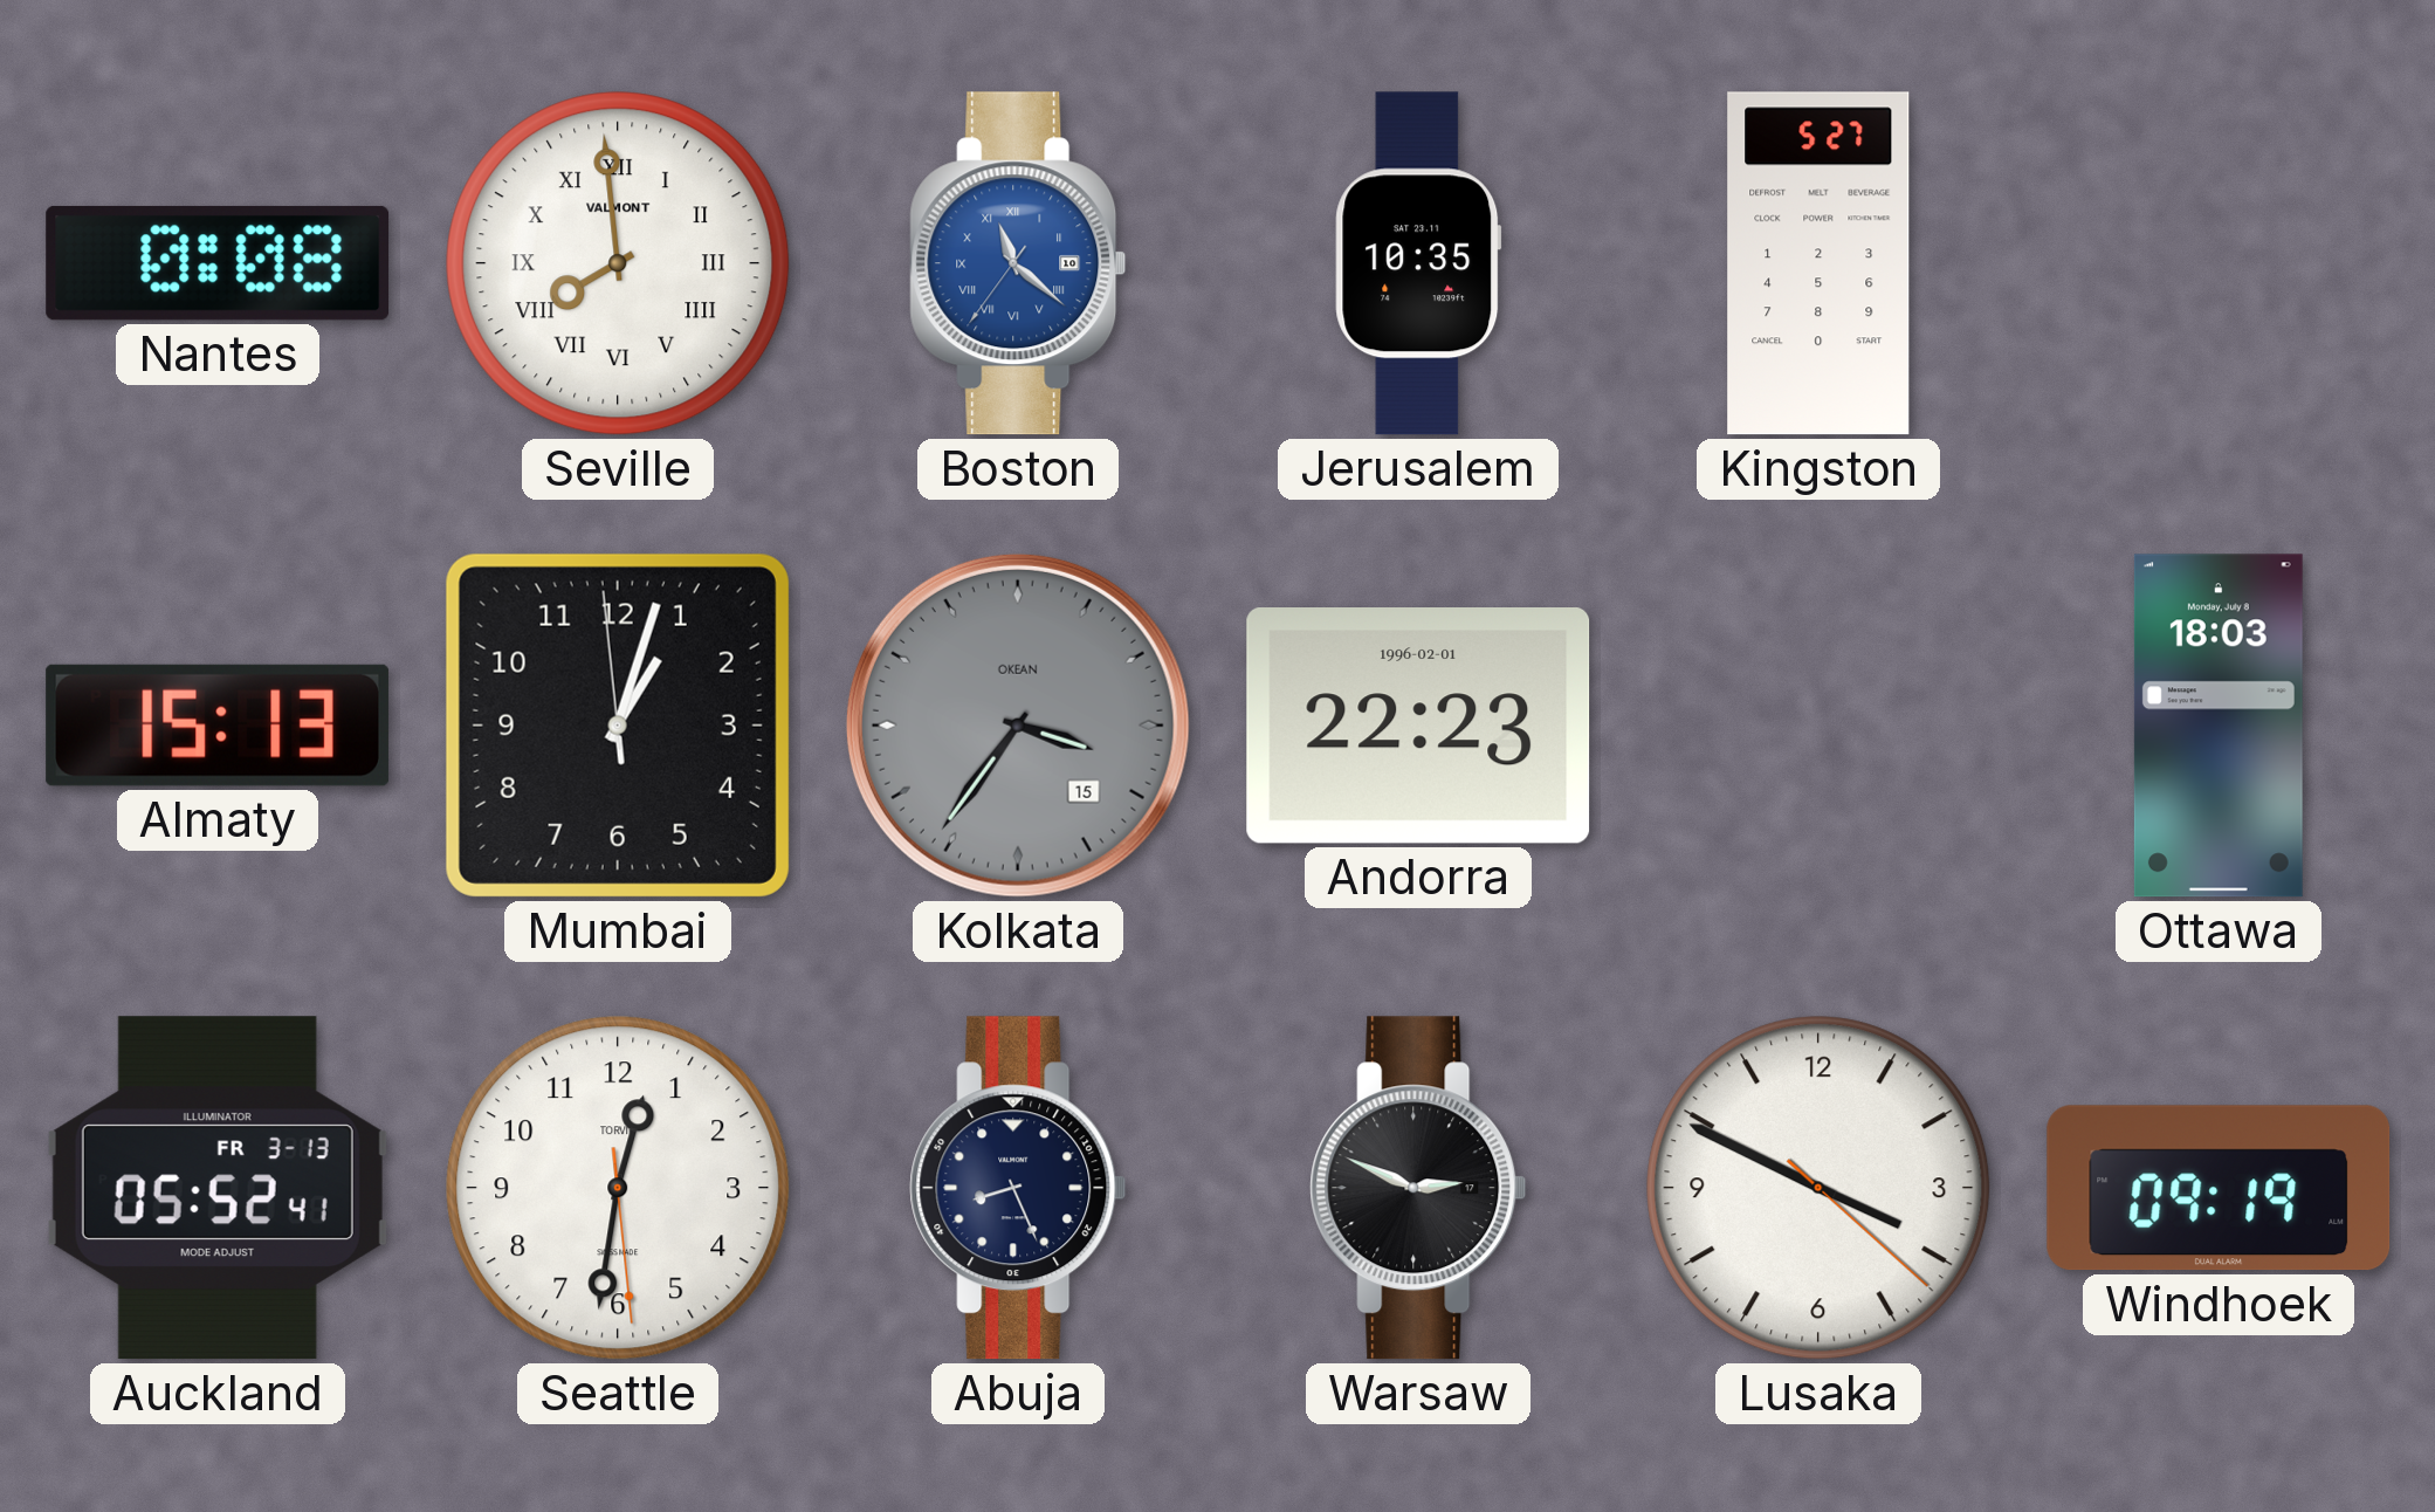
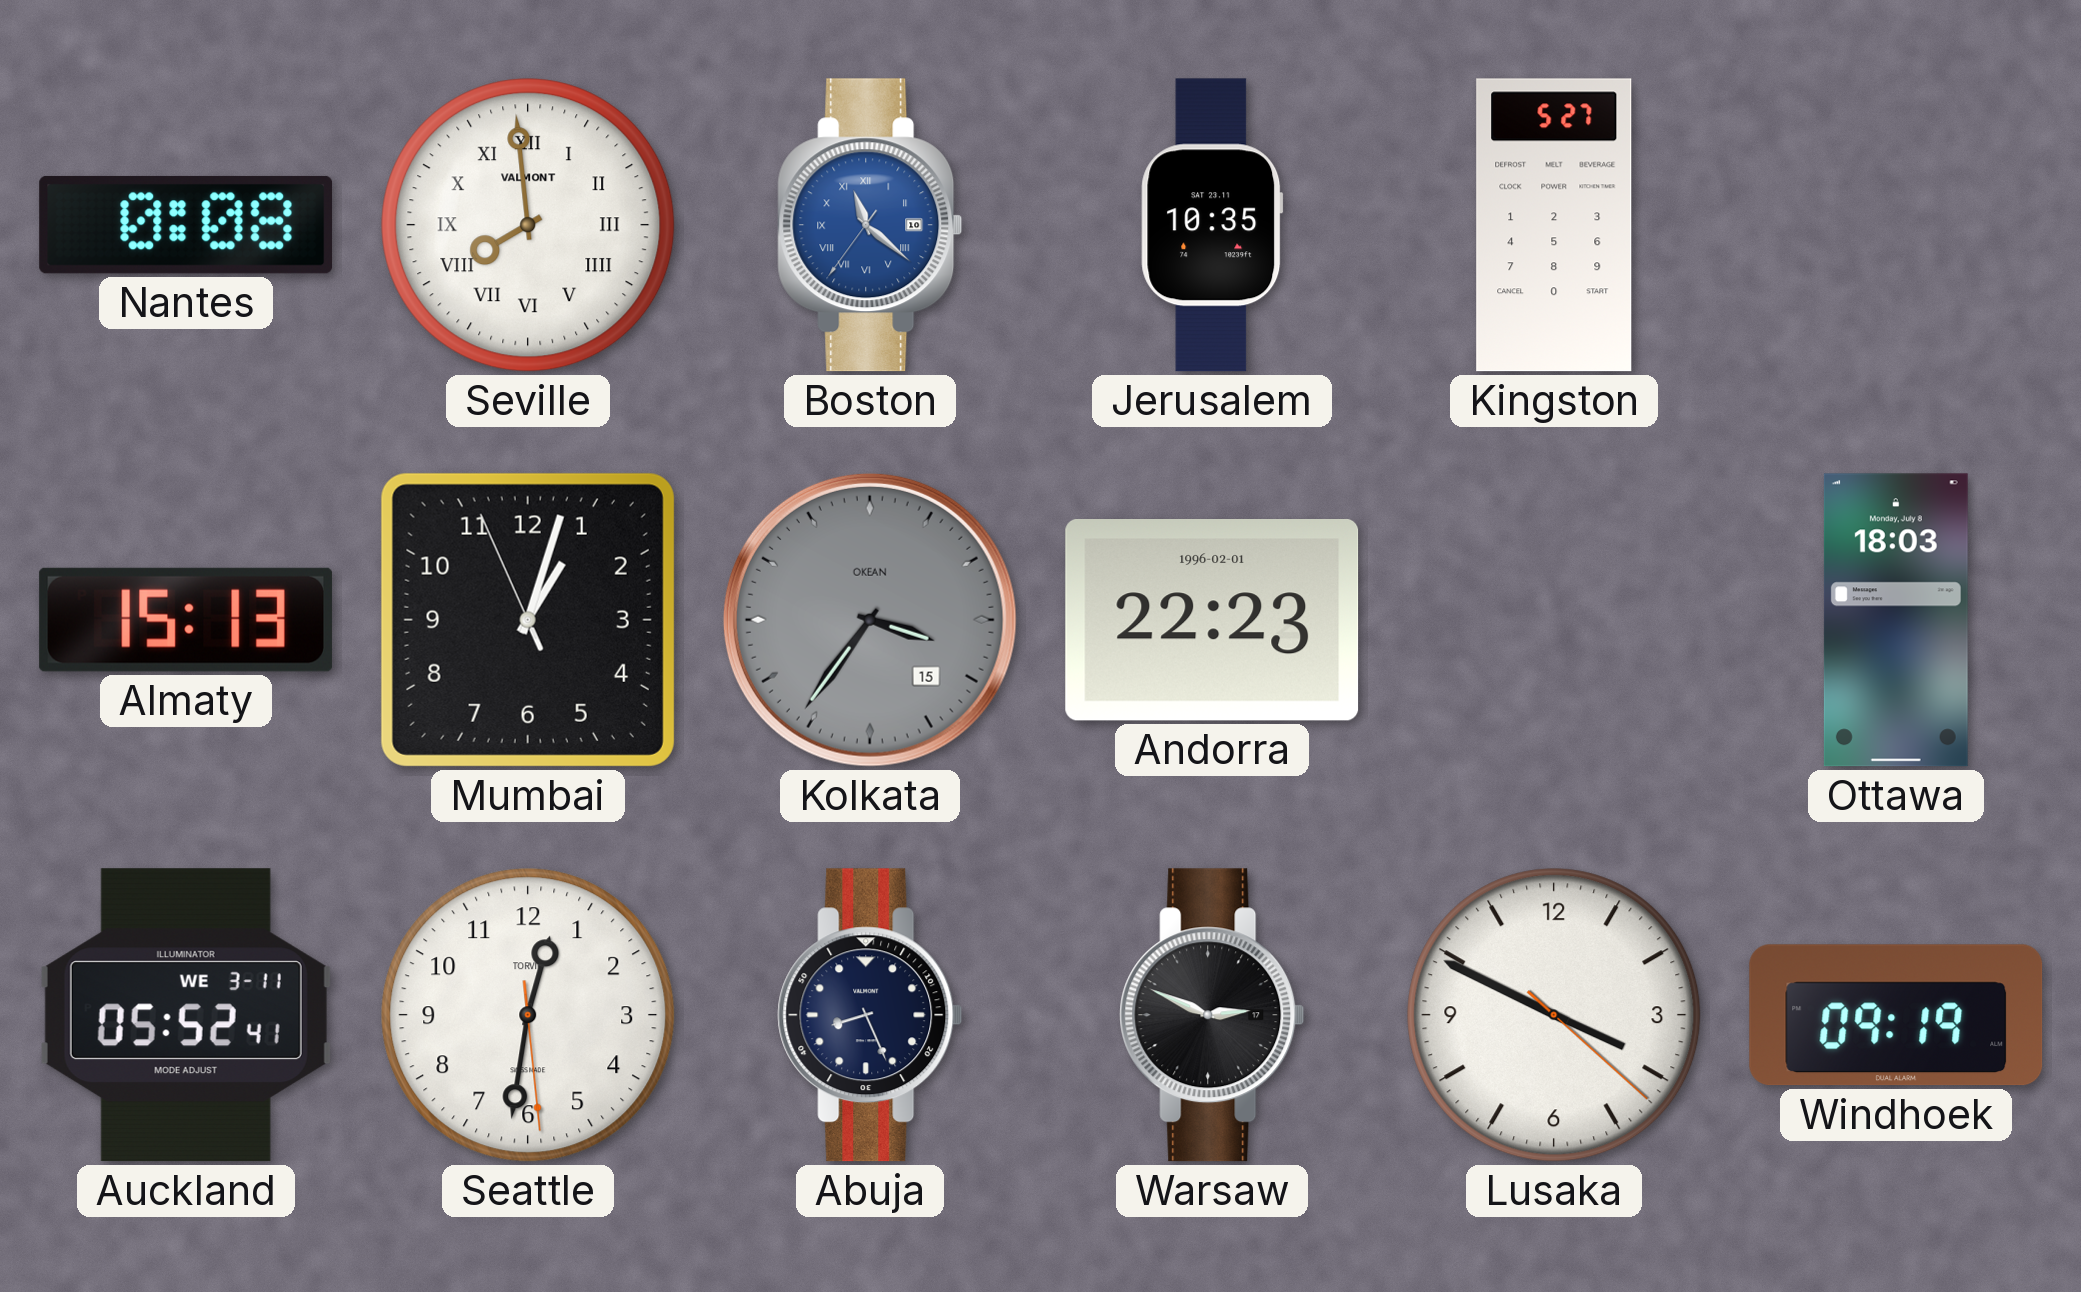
Mumbai: 1:02:59 -> 1:02:56
Auckland date: FR 3-13 -> WE 3-11
